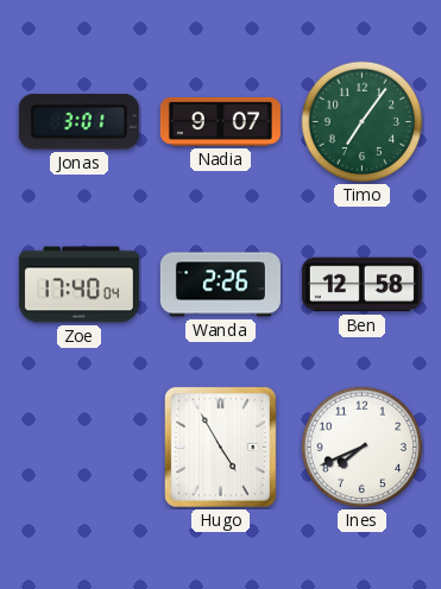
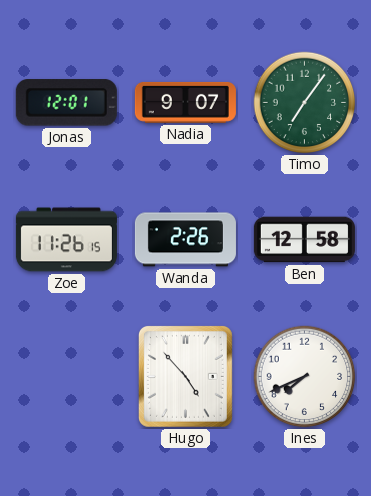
Jonas: 3:01 -> 12:01
Zoe: 17:40 -> 11:26
Hugo: 4:55 -> 4:53
